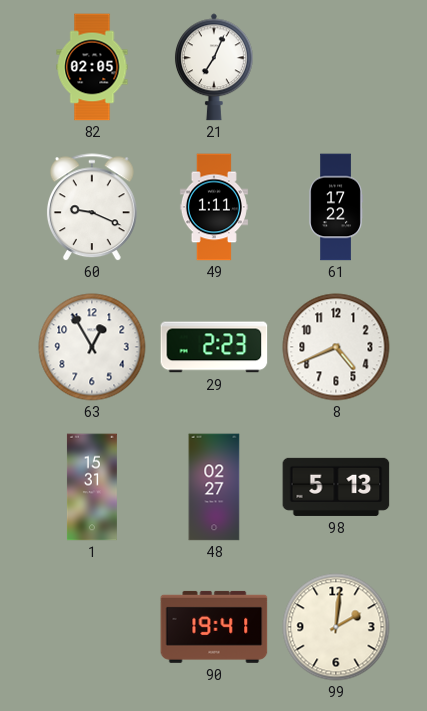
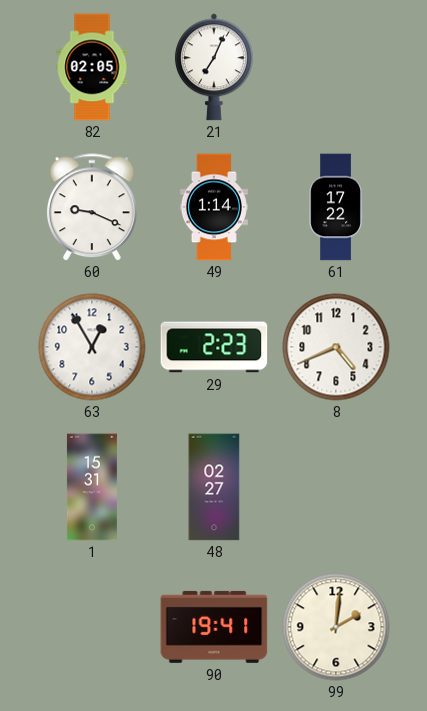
49: 1:11 -> 1:14
98: 5:13 -> none
